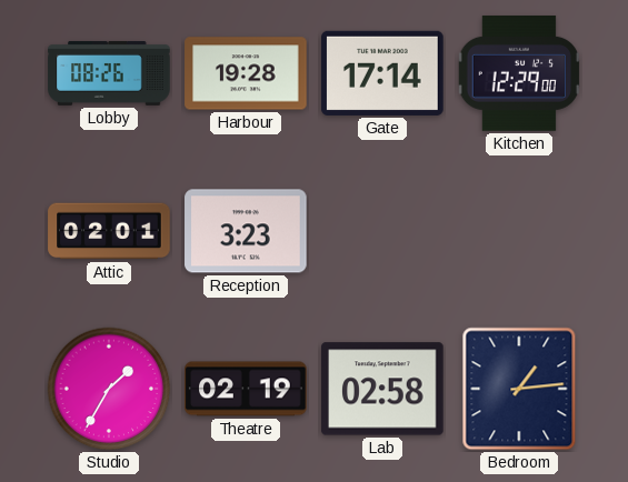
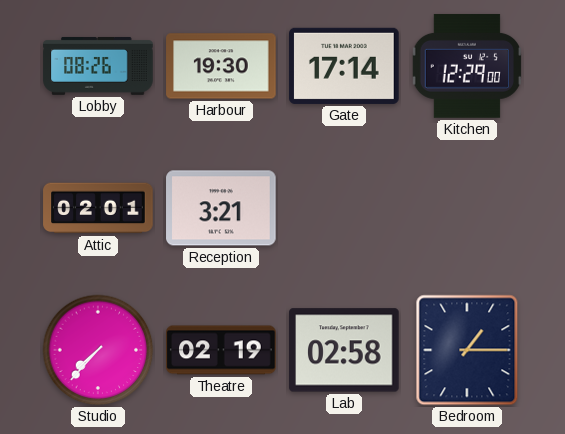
Harbour: 19:28 -> 19:30
Reception: 3:23 -> 3:21
Studio: 1:35 -> 7:37
Bedroom: 1:14 -> 1:15
